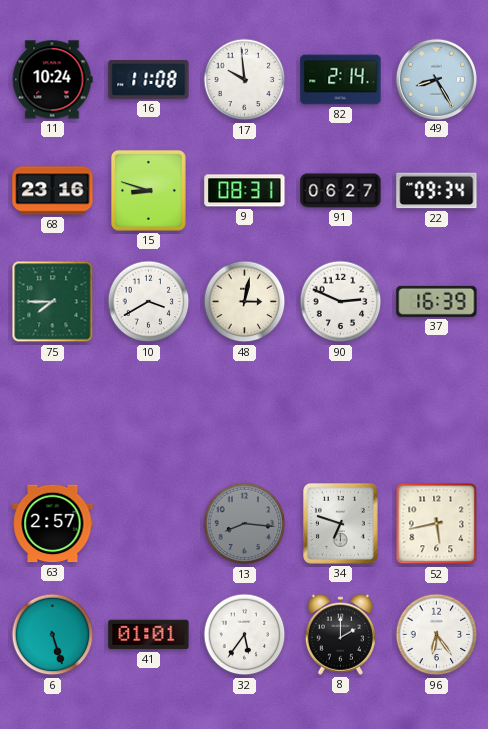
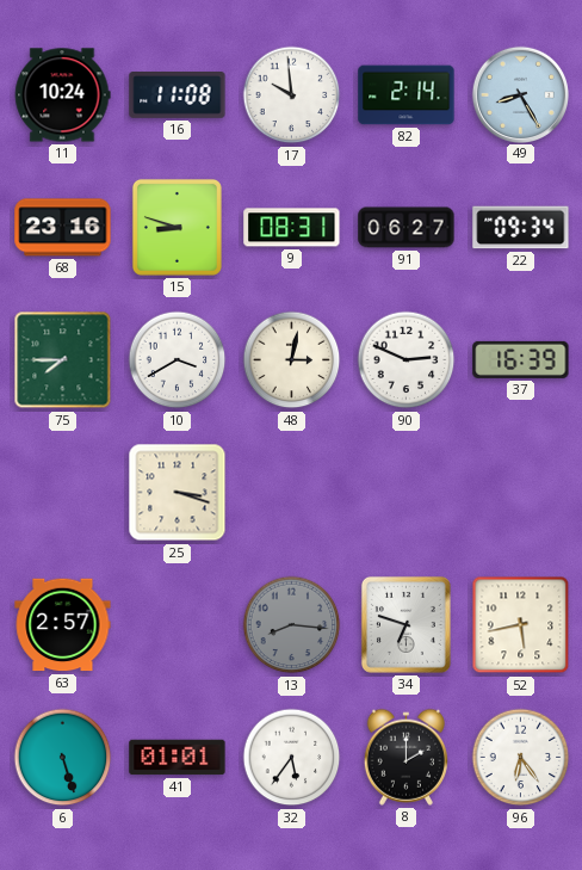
25: none -> 3:18
